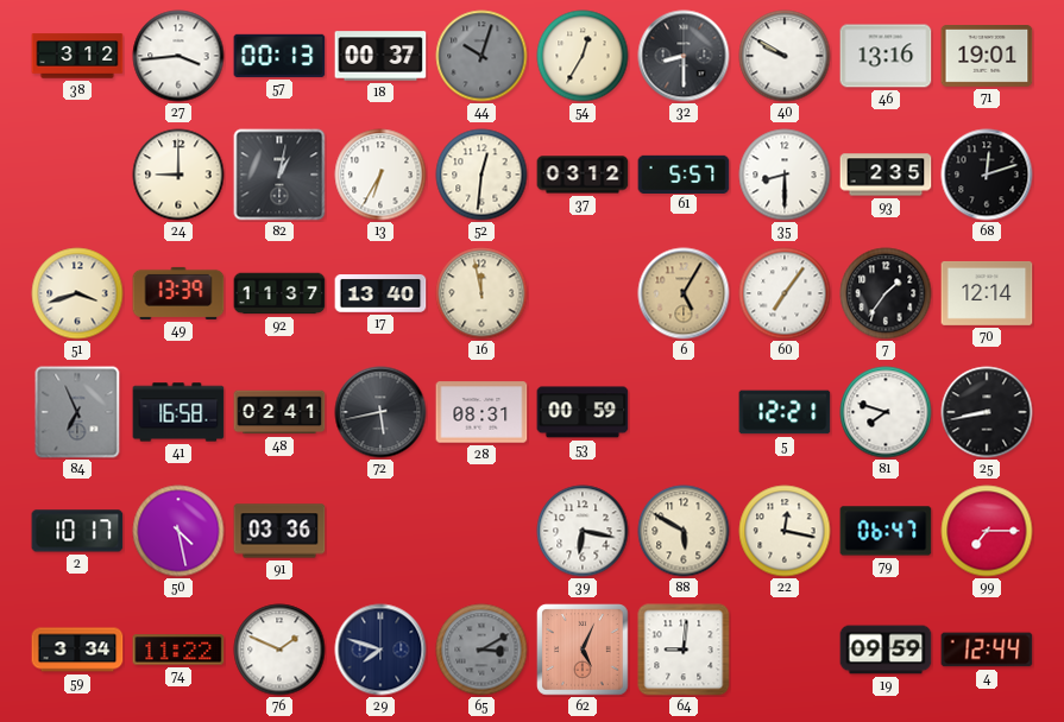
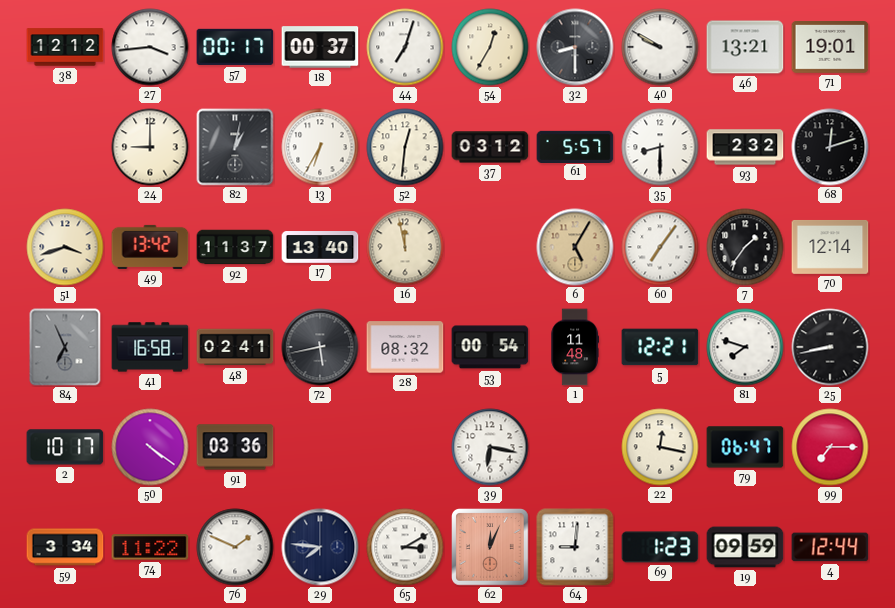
38: 3:12 -> 12:12
57: 00:13 -> 00:17
44: 10:03 -> 7:03
44 dial: grey -> white
46: 13:16 -> 13:21
93: 2:35 -> 2:32
49: 13:39 -> 13:42
28: 08:31 -> 08:32
53: 00:59 -> 00:54
1: none -> 11:48
50: 4:28 -> 4:21
88: 5:50 -> none
29: 7:48 -> 7:46
65 dial: grey -> white
62: 5:04 -> 12:04
69: none -> 1:23
